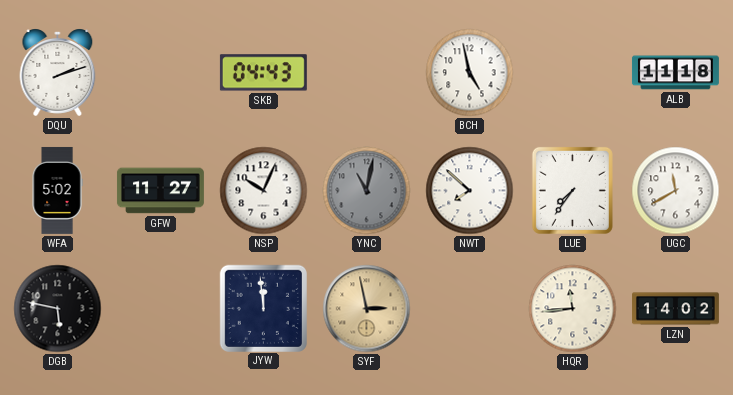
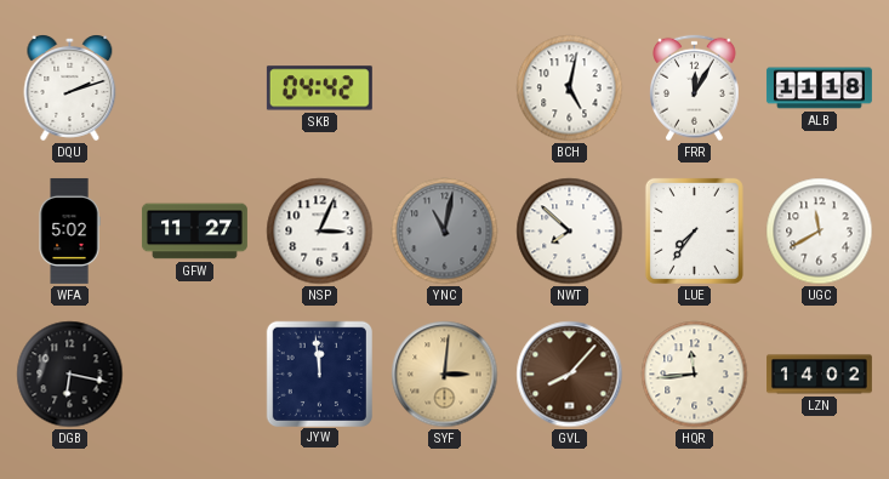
SKB: 04:43 -> 04:42
BCH: 4:58 -> 5:02
FRR: none -> 12:05
NSP: 10:04 -> 3:04
DGB: 5:47 -> 6:17
SYF: 2:58 -> 3:01
GVL: none -> 8:07
